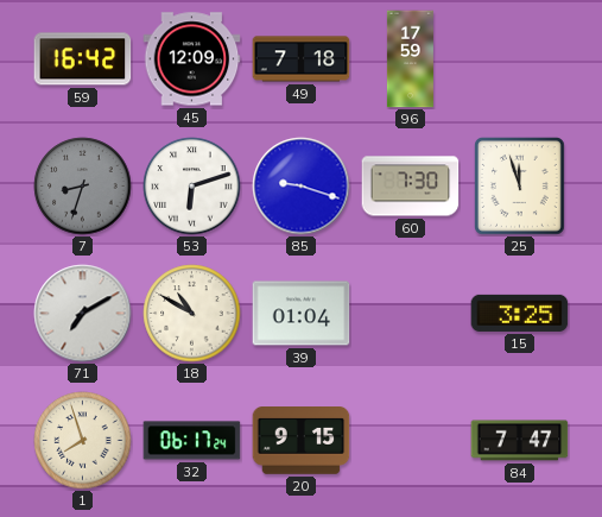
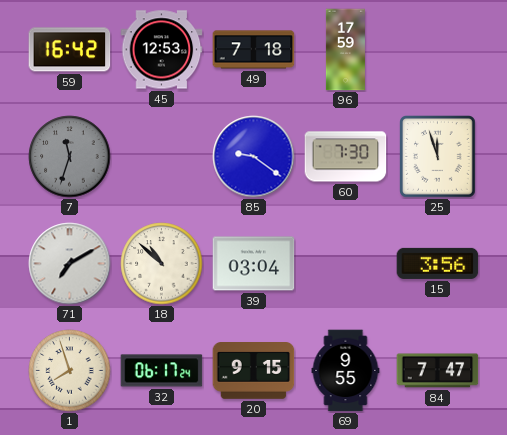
45: 12:09 -> 12:53
7: 8:33 -> 11:33
53: 6:12 -> none
85: 9:18 -> 9:21
18: 10:50 -> 10:52
39: 01:04 -> 03:04
15: 3:25 -> 3:56
69: none -> 9:55
